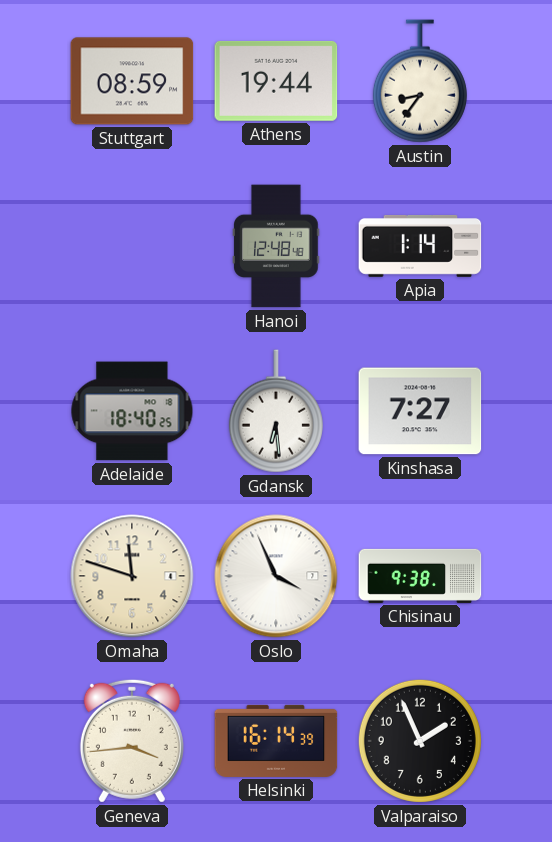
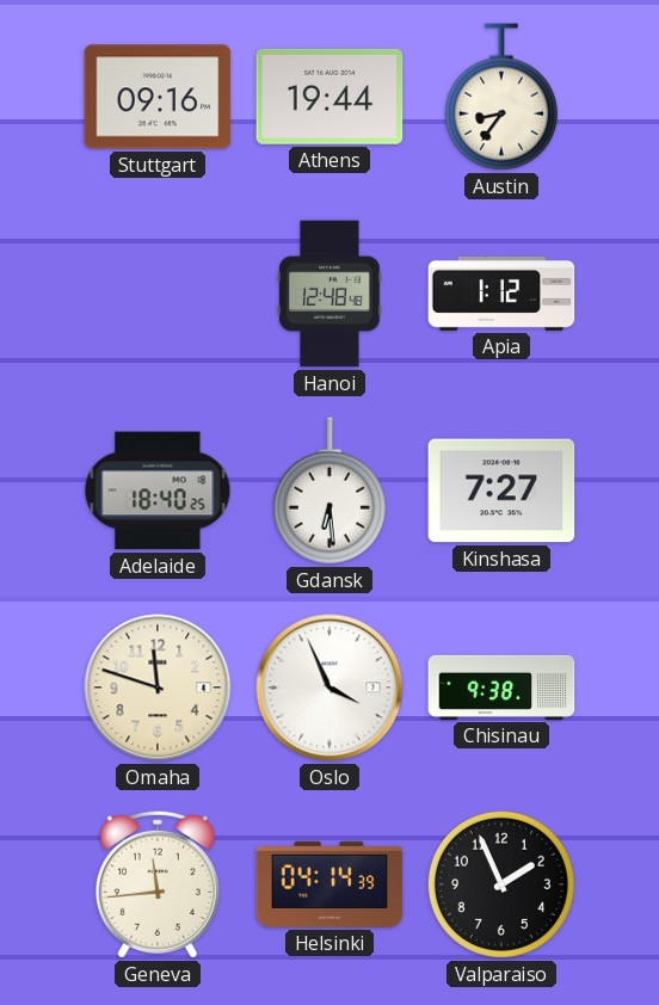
Stuttgart: 08:59 -> 09:16
Apia: 1:14 -> 1:12
Geneva: 3:44 -> 11:44
Helsinki: 16:14 -> 04:14
